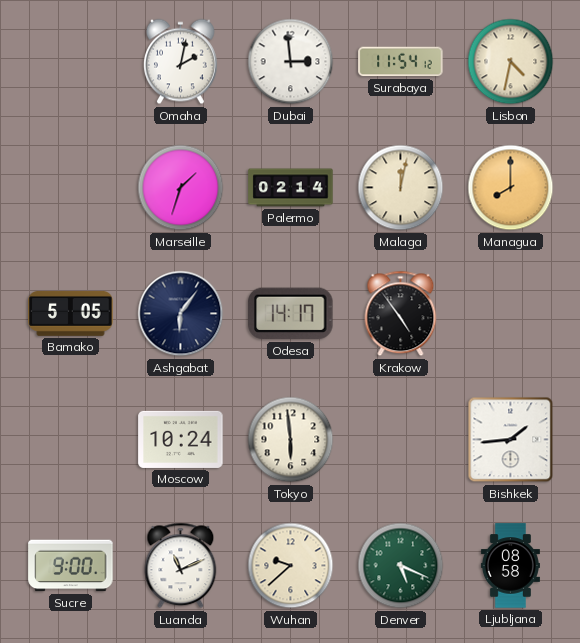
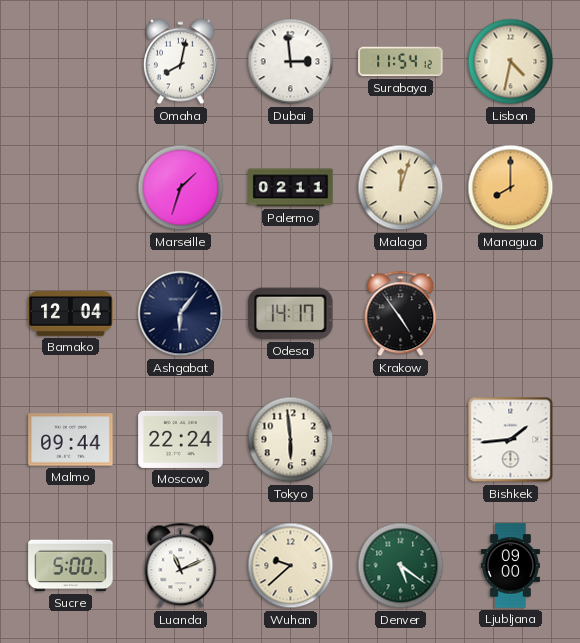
Omaha: 2:02 -> 8:02
Palermo: 02:14 -> 02:11
Malaga: 12:02 -> 12:03
Bamako: 5:05 -> 12:04
Malmo: none -> 09:44
Moscow: 10:24 -> 22:24
Sucre: 9:00 -> 5:00
Denver: 5:19 -> 5:21
Ljubljana: 08:58 -> 09:00
